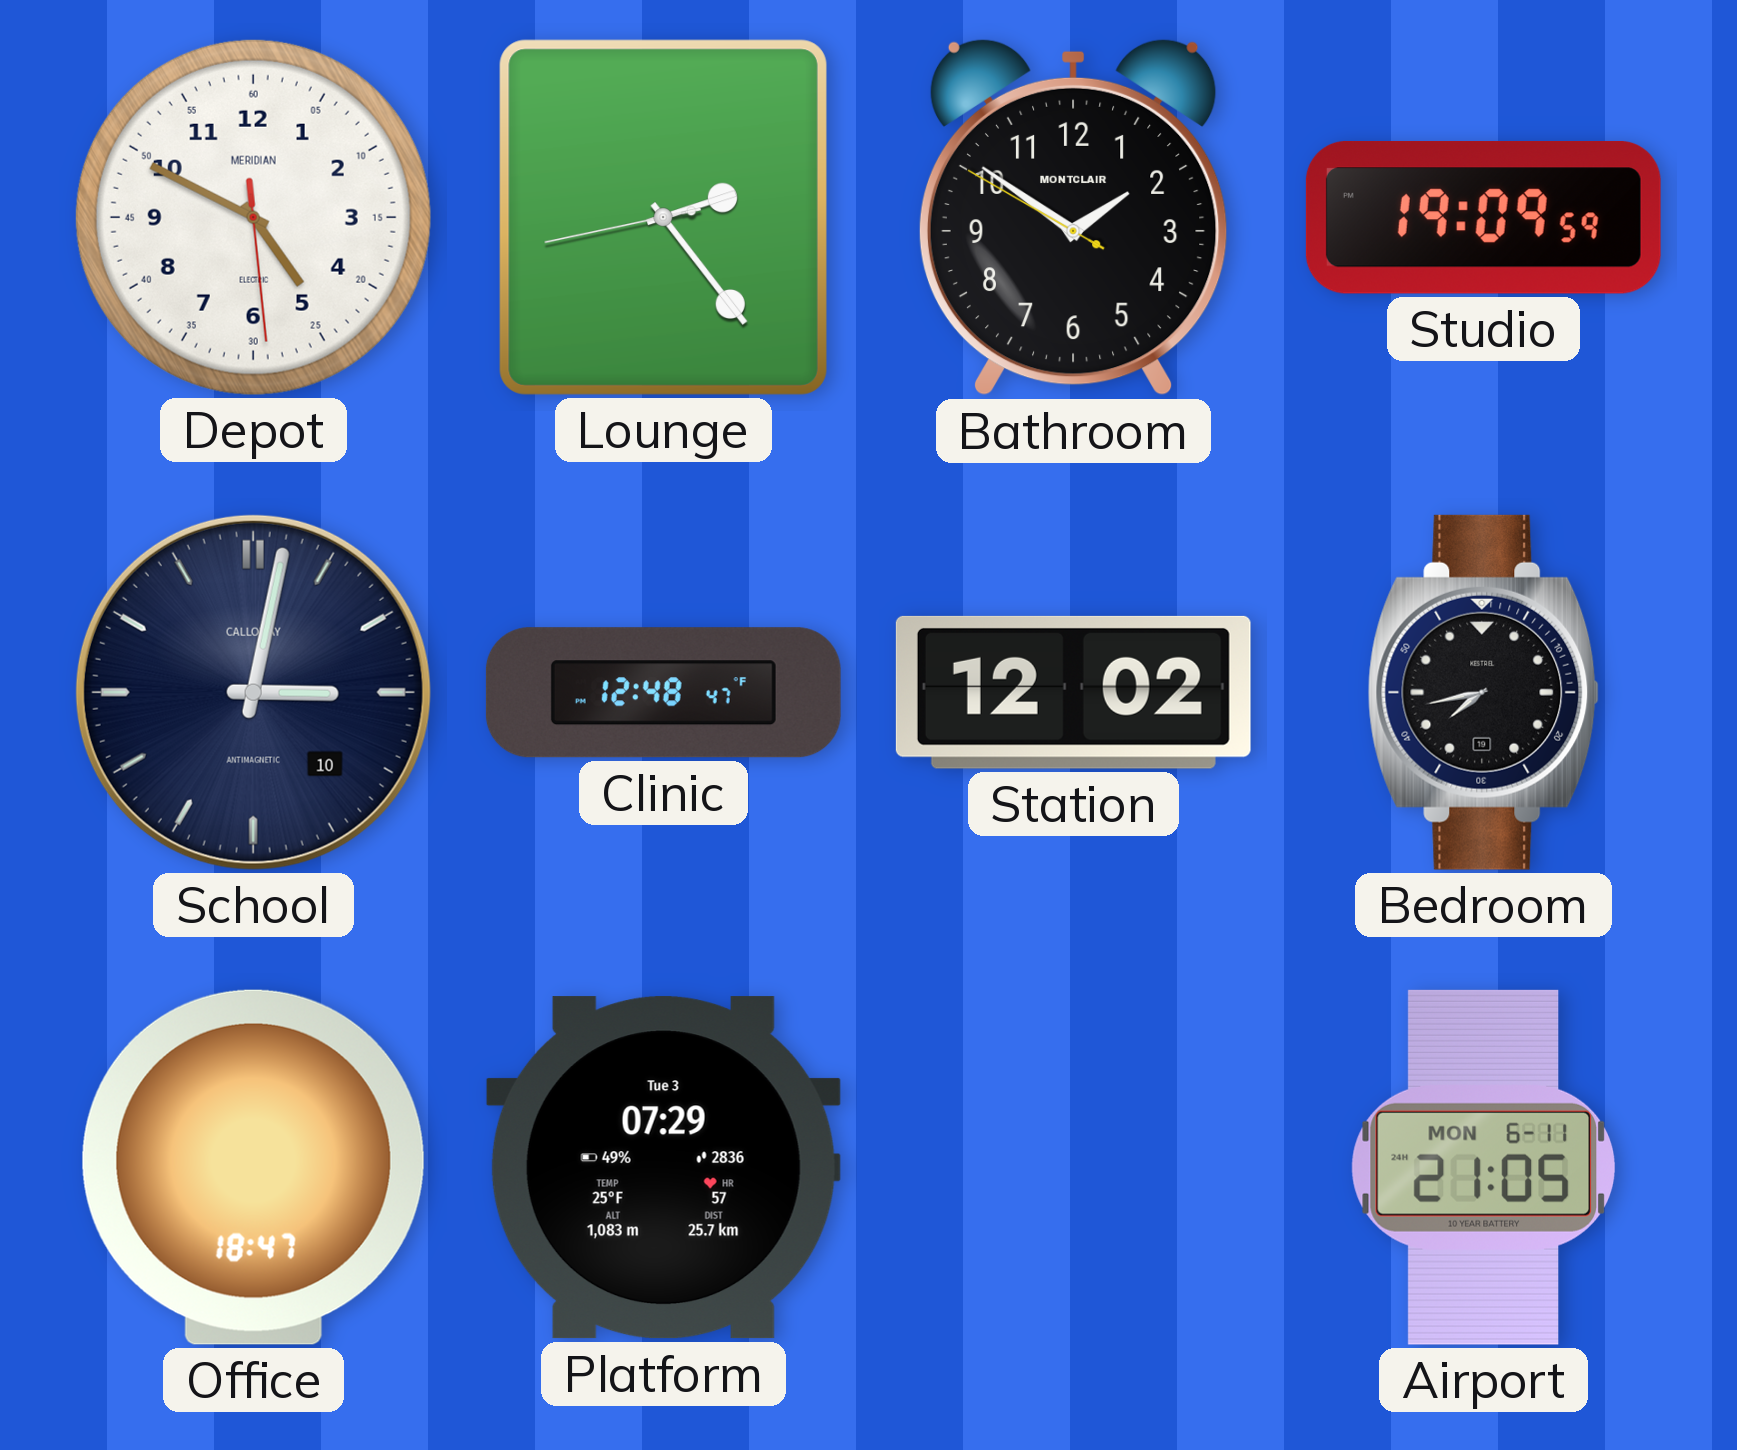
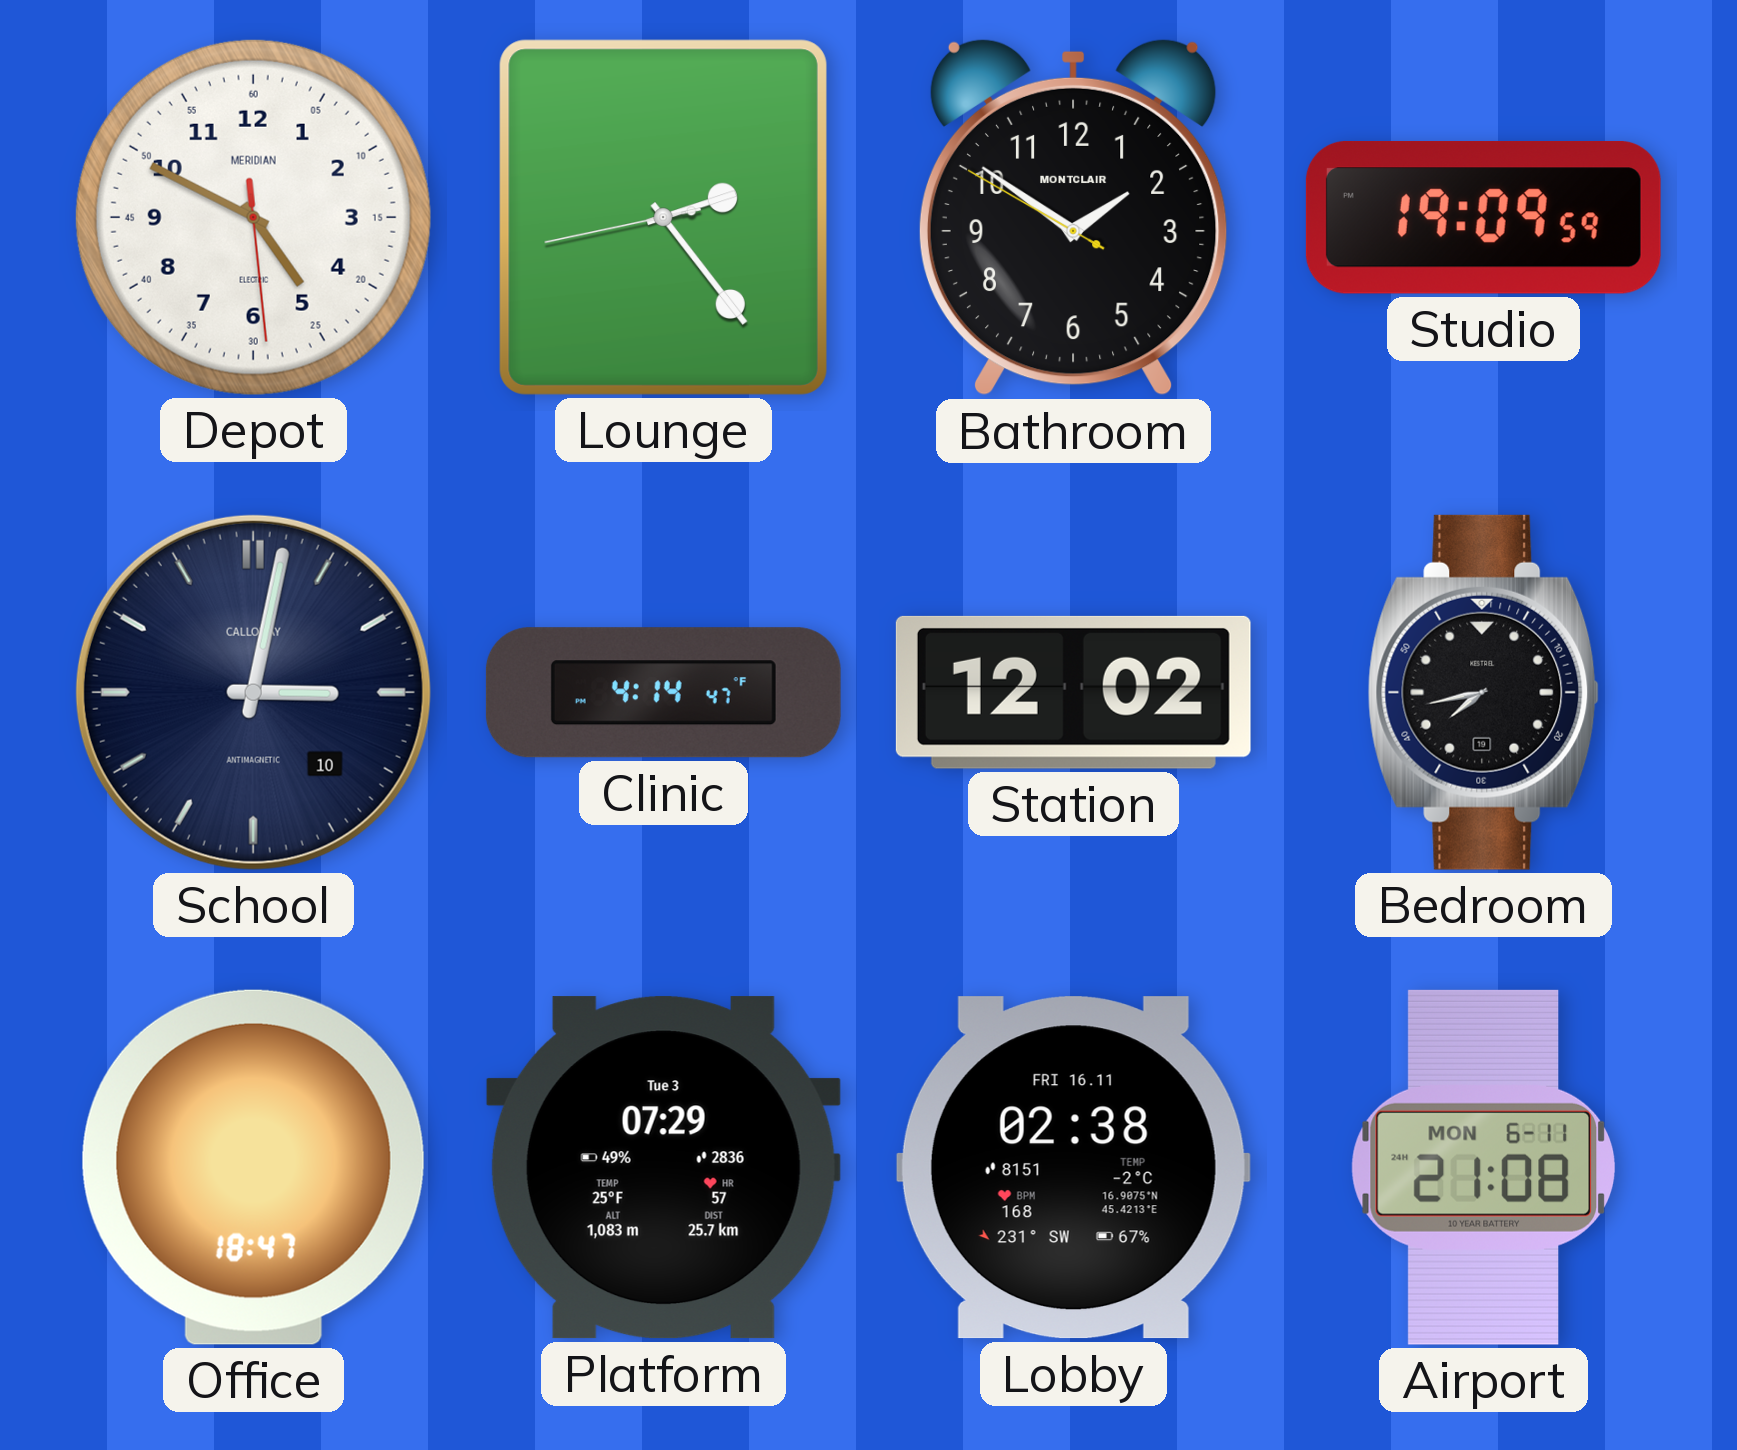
Clinic: 12:48 -> 4:14
Lobby: none -> 02:38
Airport: 21:05 -> 21:08
